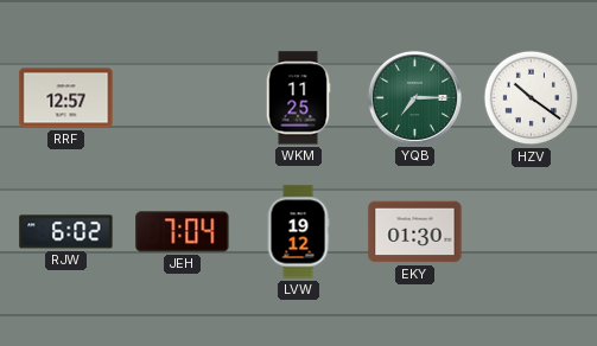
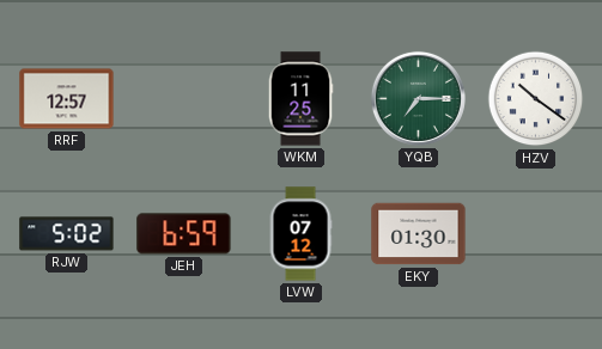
RJW: 6:02 -> 5:02
JEH: 7:04 -> 6:59
LVW: 19:12 -> 07:12
